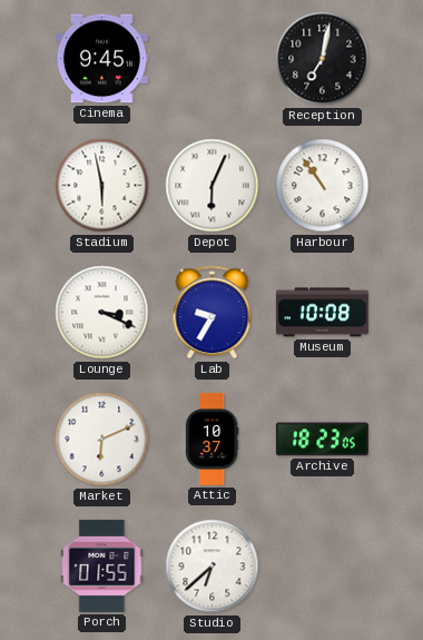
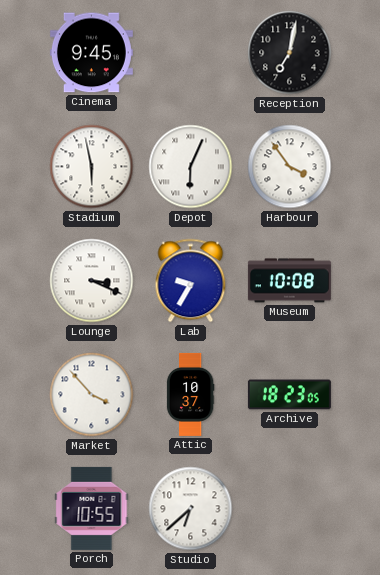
Harbour: 10:54 -> 3:54
Market: 6:11 -> 3:53
Porch: 01:55 -> 10:55
